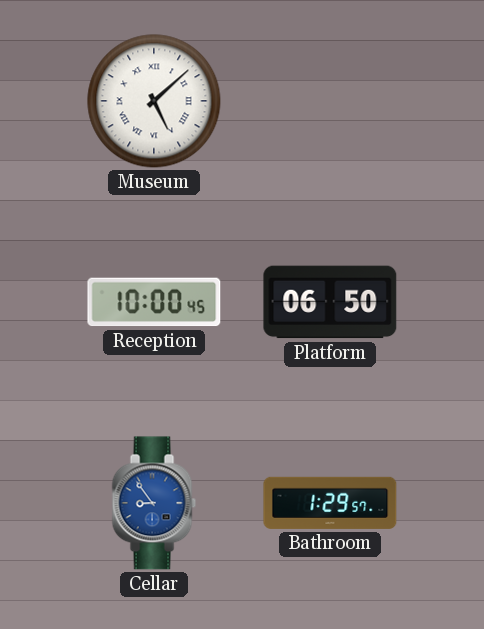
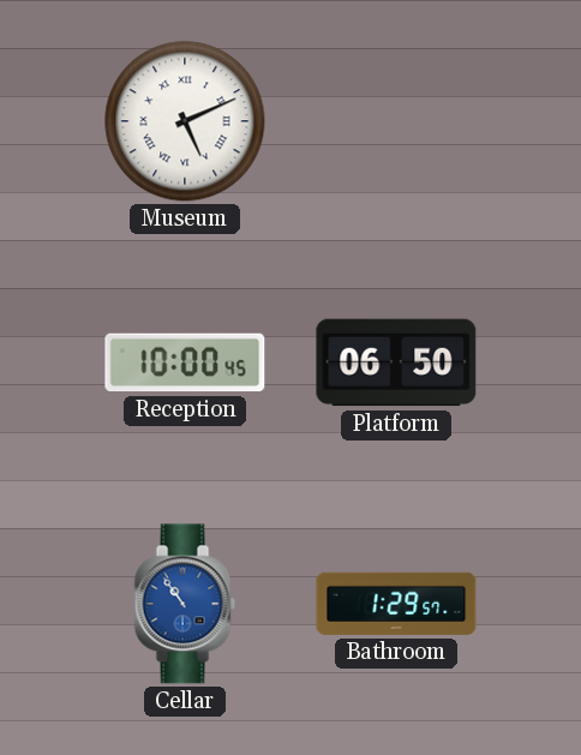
Museum: 5:08 -> 5:11
Cellar: 8:54 -> 10:54
